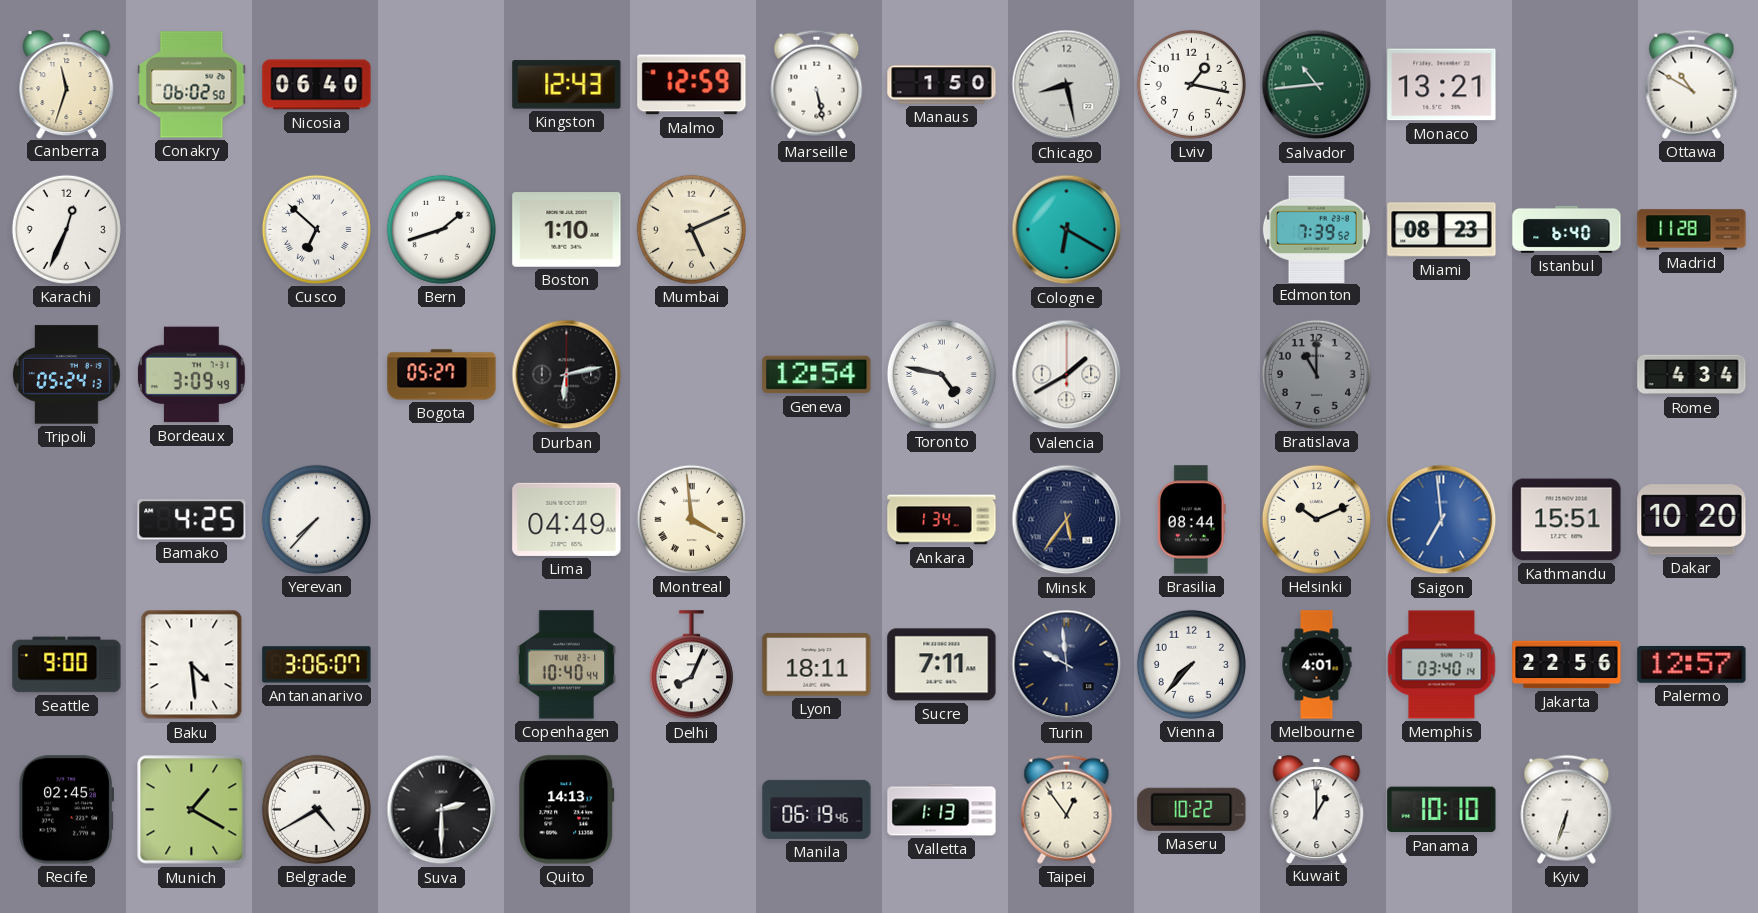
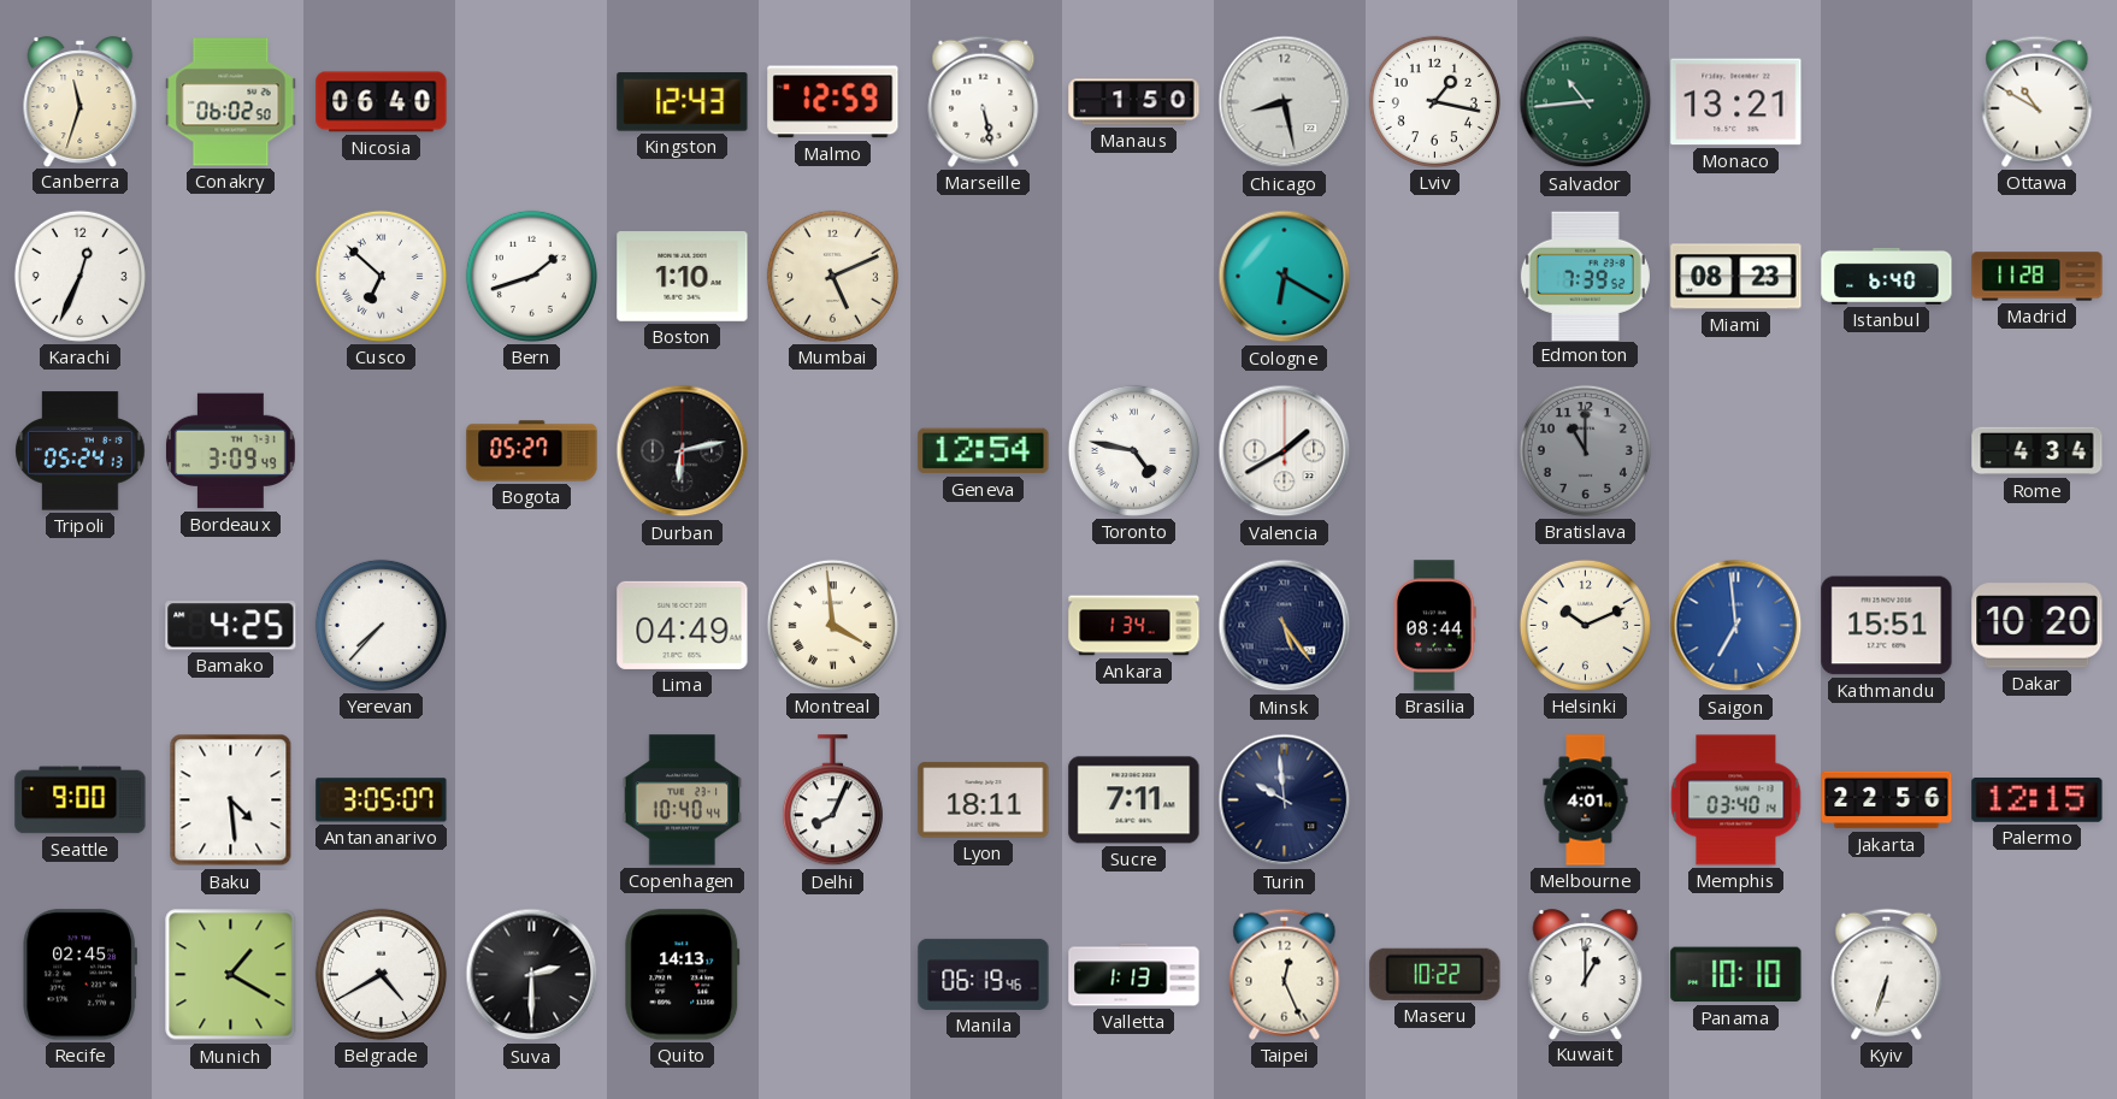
Minsk: 5:36 -> 5:24
Antananarivo: 3:06 -> 3:05
Vienna: 7:37 -> none
Palermo: 12:57 -> 12:15
Taipei: 12:54 -> 12:26
